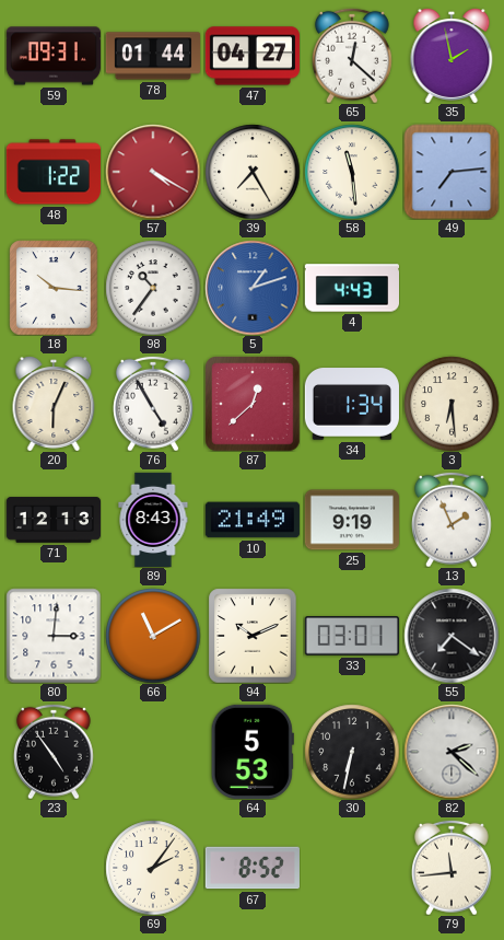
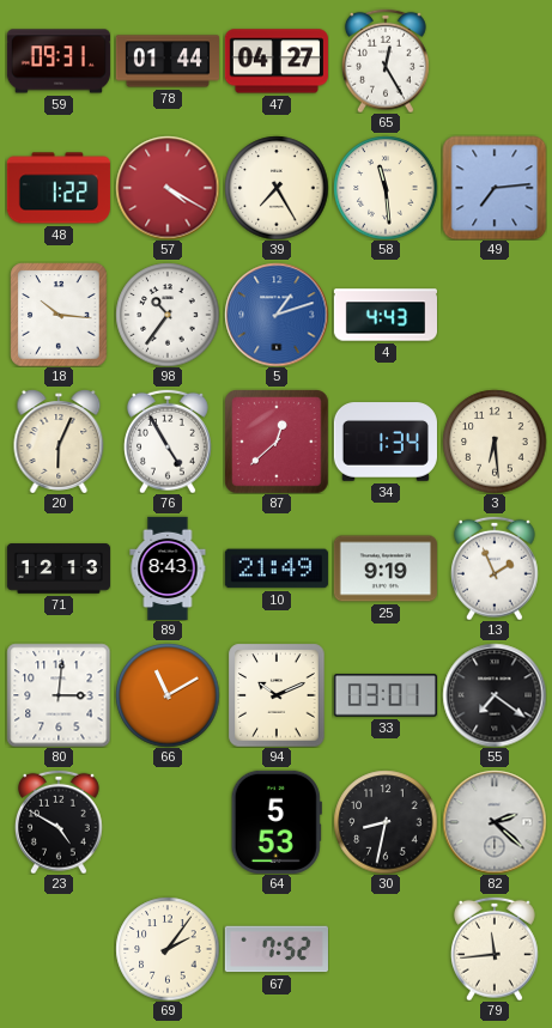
65: 12:22 -> 12:25
35: 1:58 -> none
23: 4:54 -> 4:50
30: 6:32 -> 8:32
67: 8:52 -> 7:52
